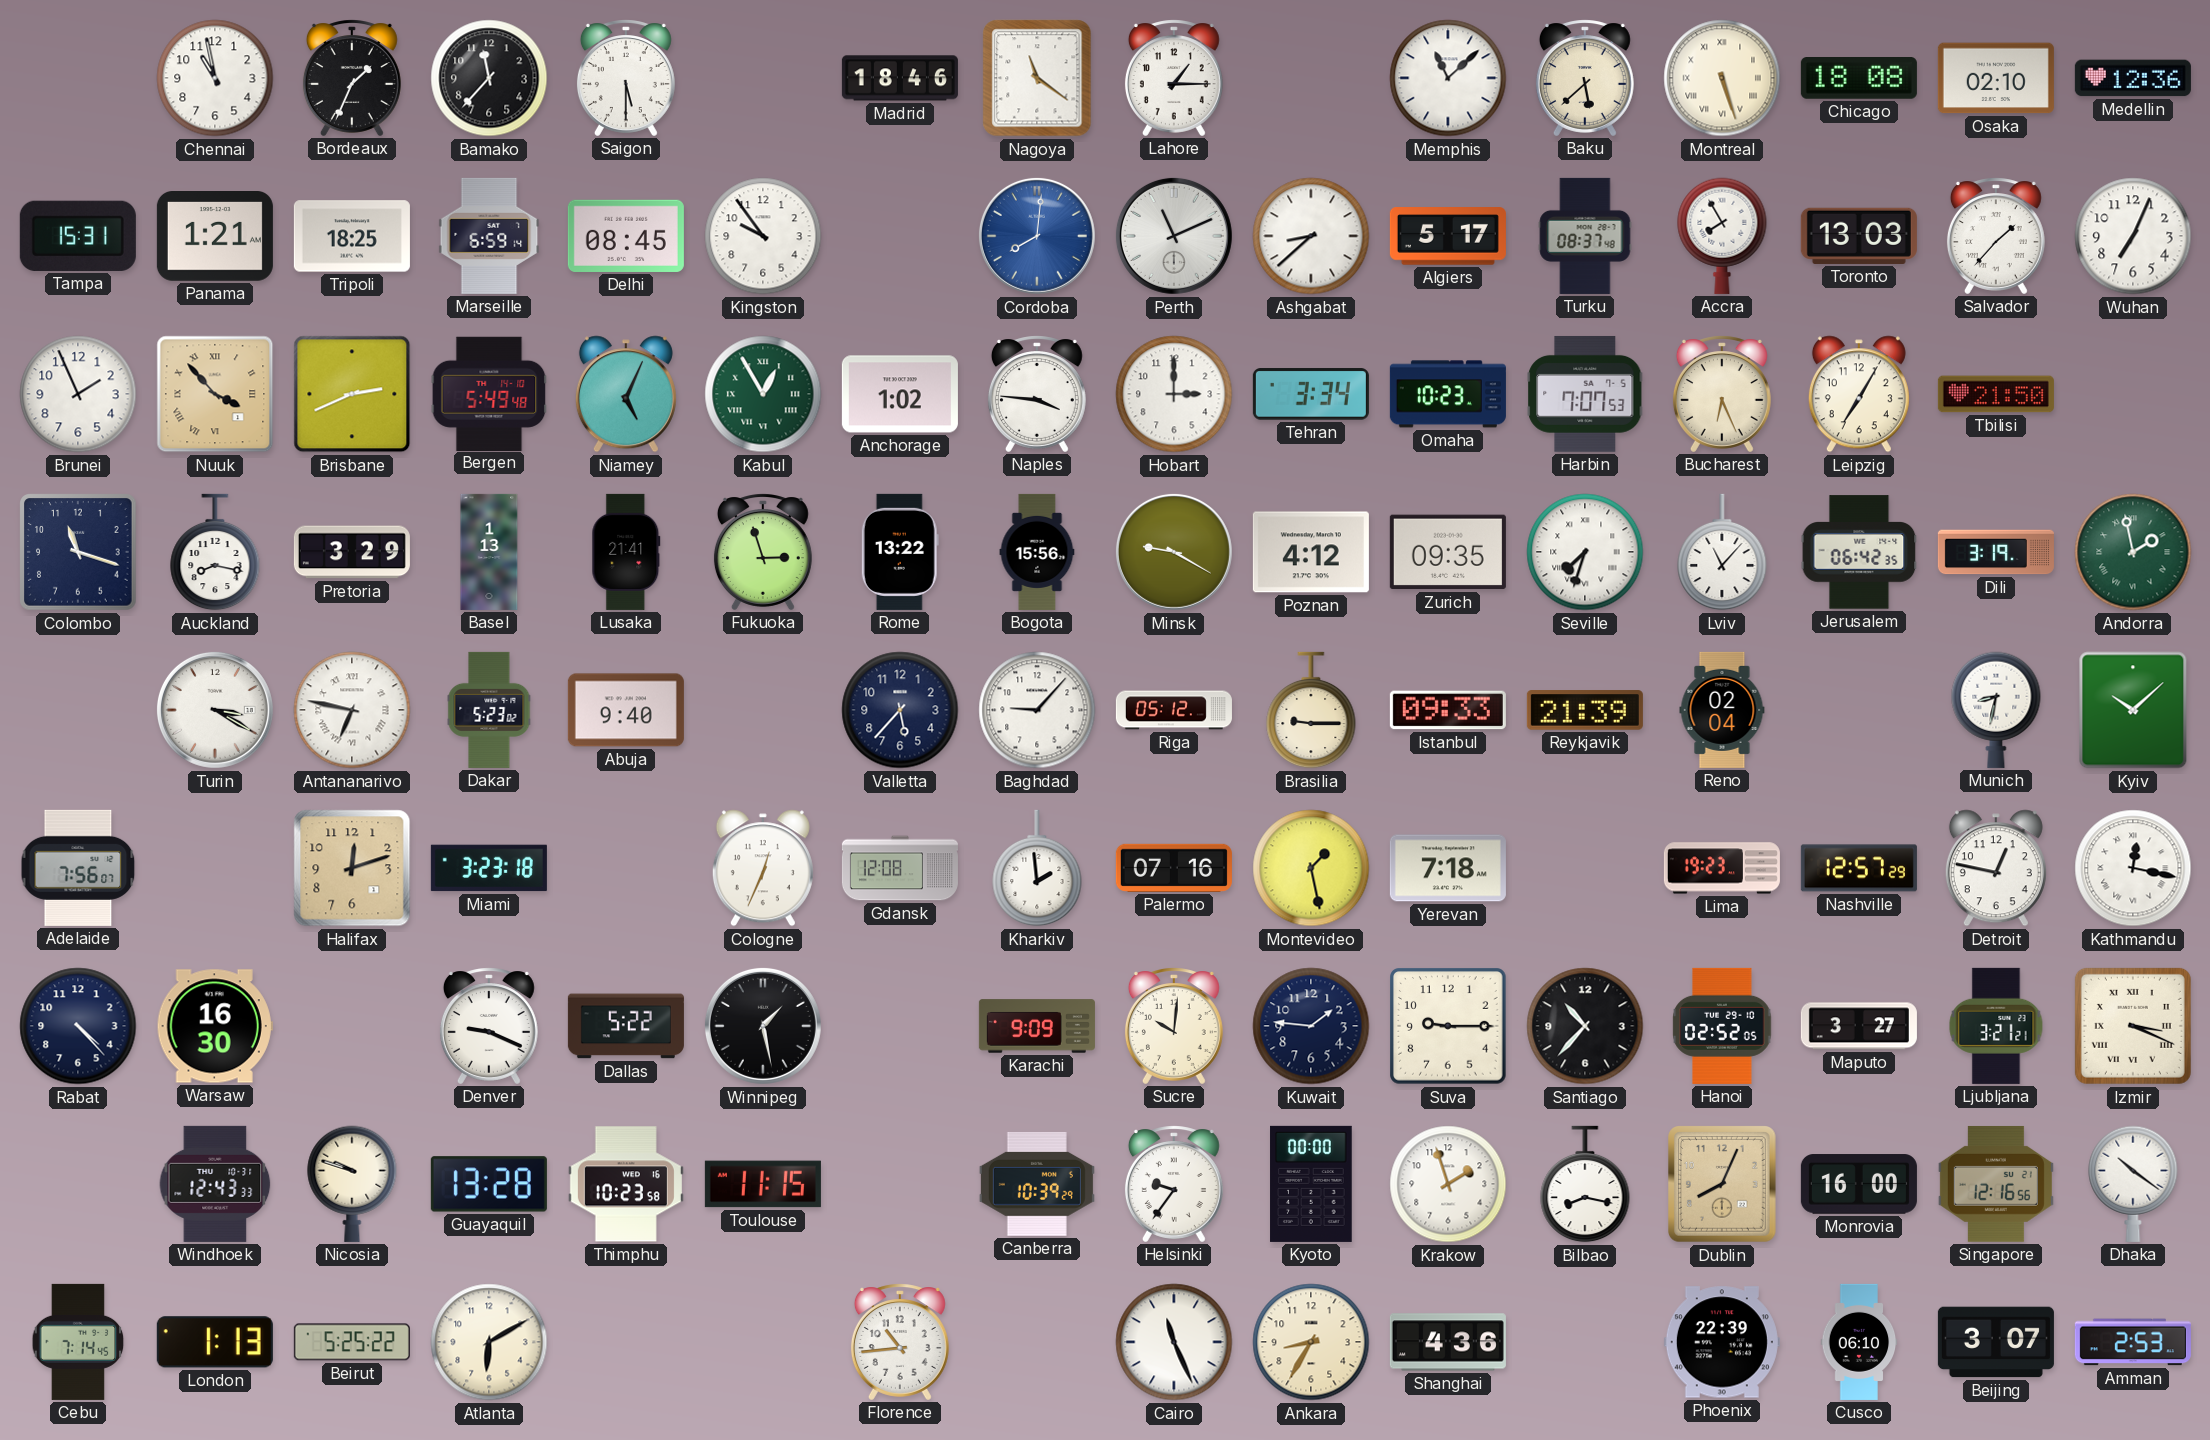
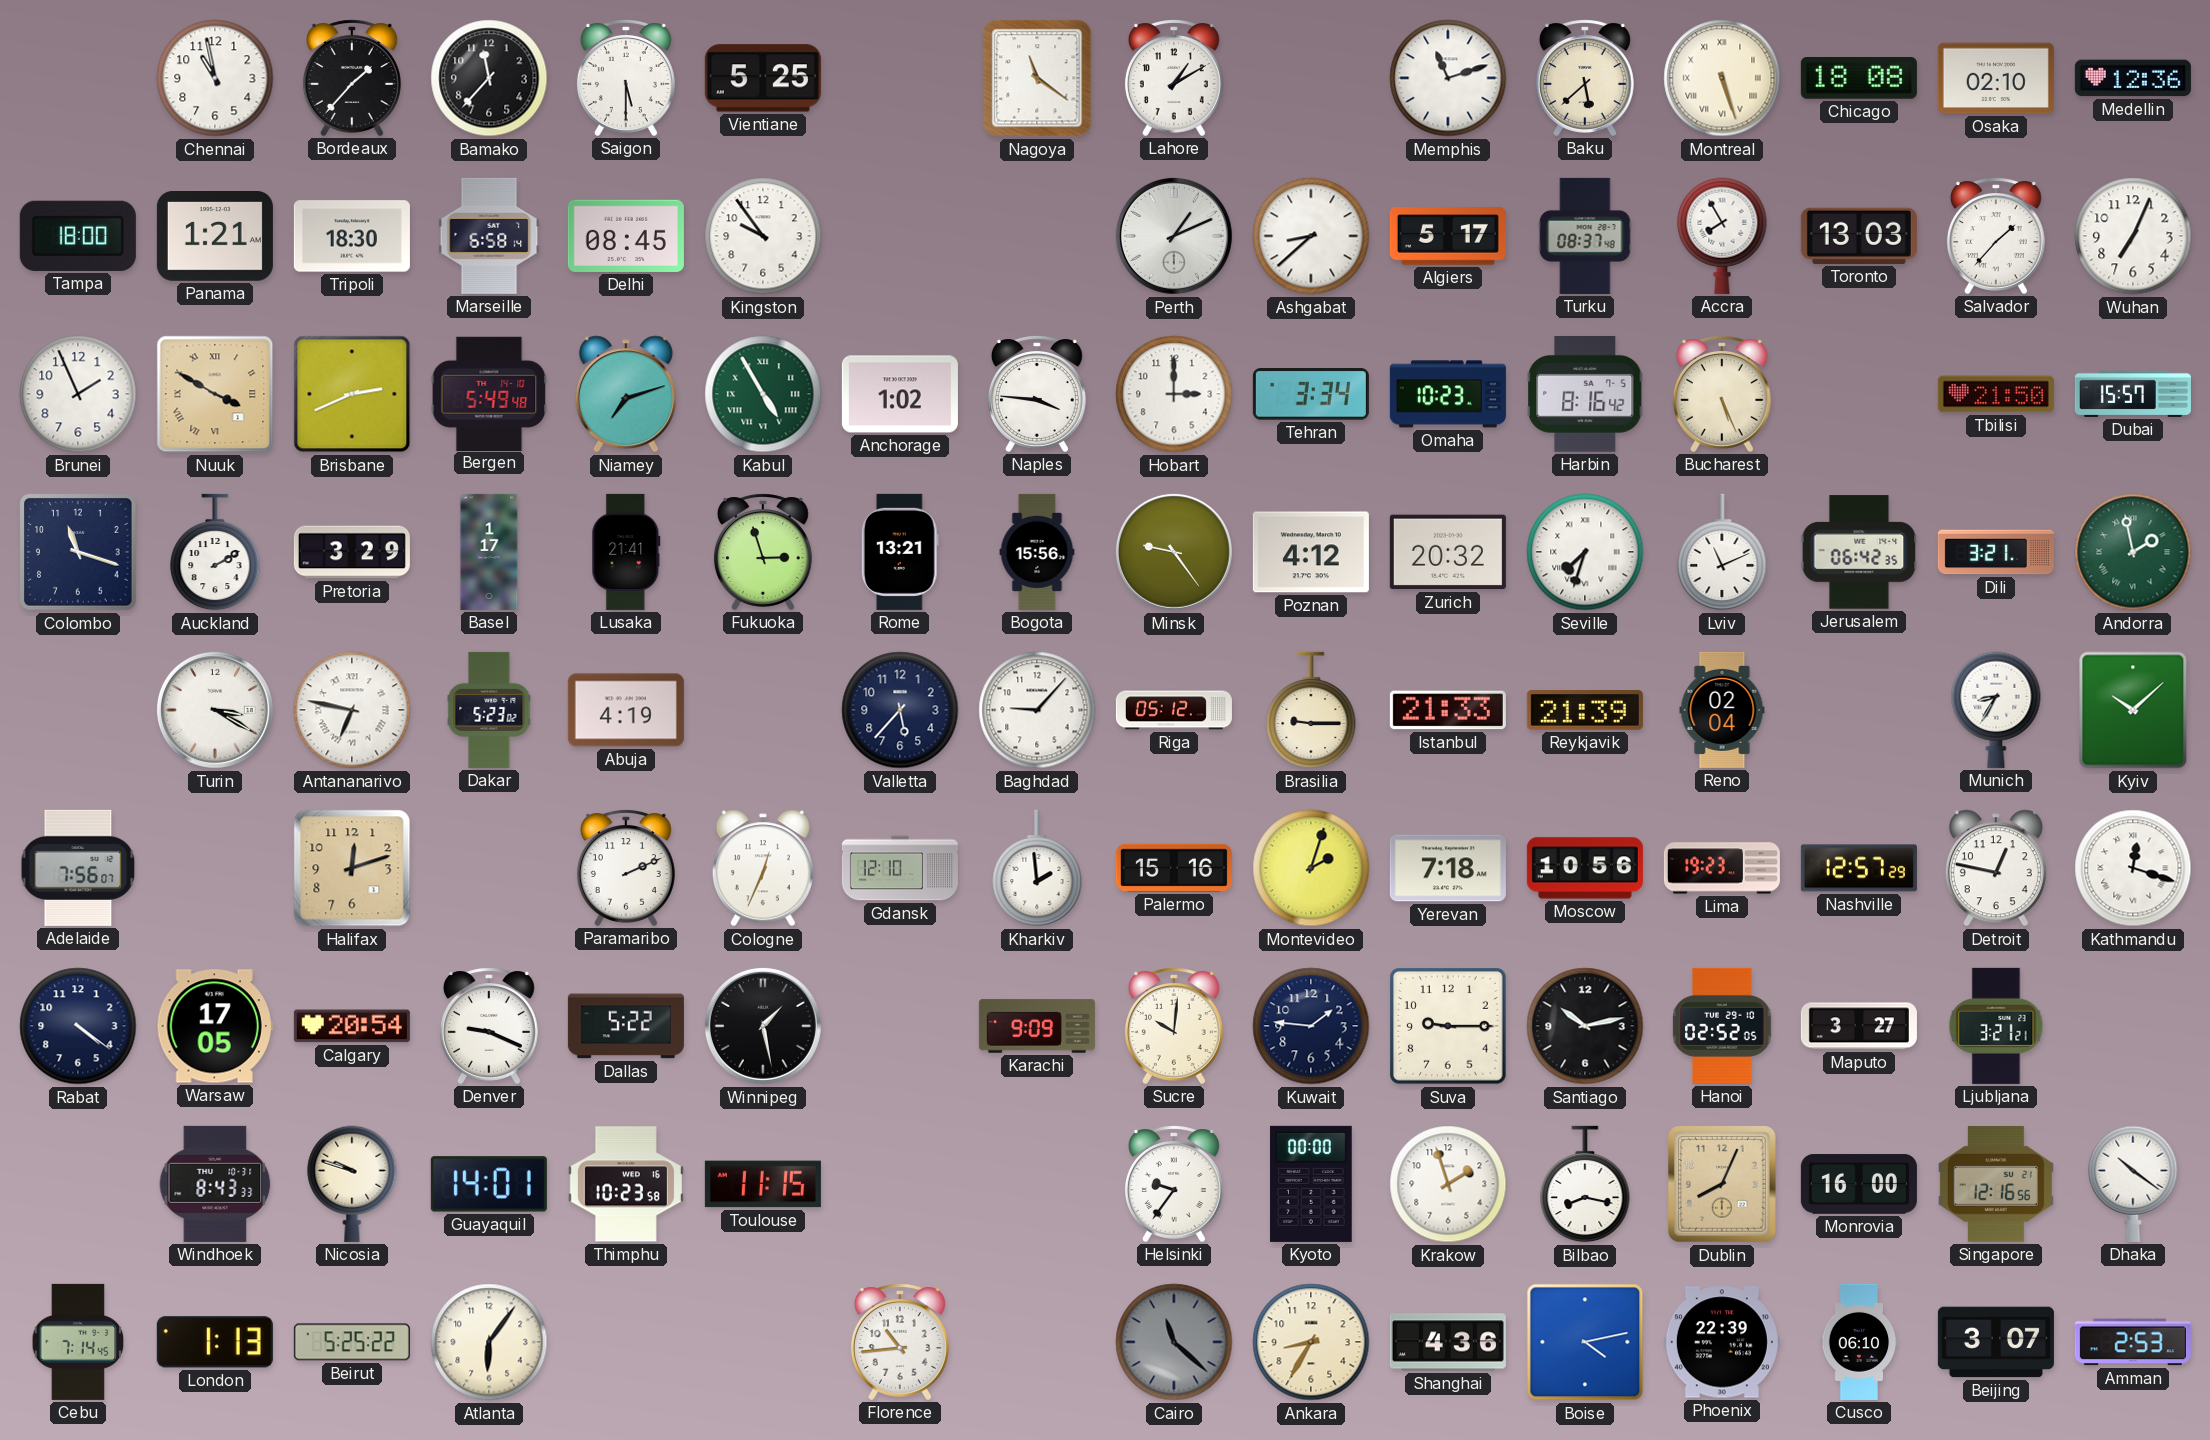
Bordeaux: 1:34 -> 1:37
Vientiane: none -> 5:25
Madrid: 18:46 -> none
Lahore: 1:15 -> 1:10
Memphis: 11:08 -> 11:12
Tampa: 15:31 -> 18:00
Tripoli: 18:25 -> 18:30
Marseille: 6:59 -> 6:58
Cordoba: 8:01 -> none
Perth: 11:11 -> 1:11
Nuuk: 3:53 -> 3:50
Niamey: 5:04 -> 7:12
Kabul: 12:55 -> 4:55
Harbin: 7:07 -> 8:16
Bucharest: 6:26 -> 5:26
Leipzig: 7:05 -> none
Dubai: none -> 15:57
Auckland: 8:17 -> 2:10
Basel: 1:13 -> 1:17
Rome: 13:22 -> 13:21
Minsk: 9:20 -> 9:24
Zurich: 09:35 -> 20:32
Lviv: 11:07 -> 11:11
Dili: 3:19 -> 3:21
Abuja: 9:40 -> 4:19
Istanbul: 09:33 -> 21:33
Munich: 8:32 -> 8:35
Miami: 3:23 -> none
Paramaribo: none -> 2:11
Gdansk: 12:08 -> 12:10
Palermo: 07:16 -> 15:16
Montevideo: 1:28 -> 2:03
Moscow: none -> 10:56
Kathmandu: 12:17 -> 12:18
Rabat: 4:23 -> 4:21
Warsaw: 16:30 -> 17:05
Calgary: none -> 20:54
Santiago: 10:37 -> 10:13
Izmir: 3:19 -> none
Windhoek: 12:43 -> 8:43
Guayaquil: 13:28 -> 14:01
Canberra: 10:39 -> none
Atlanta: 6:10 -> 6:06
Cairo: 11:26 -> 11:22
Cairo dial: white -> grey
Boise: none -> 4:13
